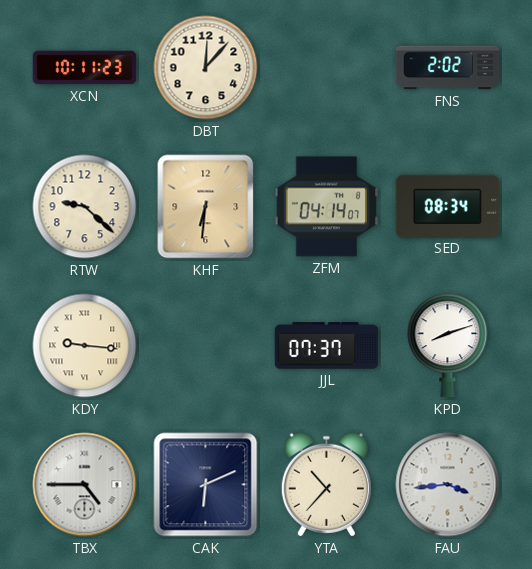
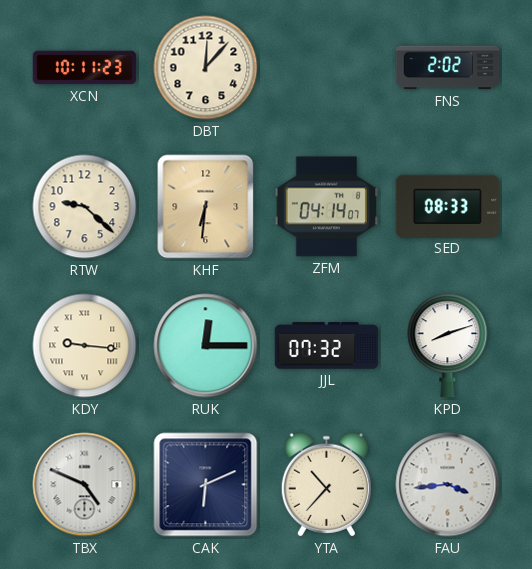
SED: 08:34 -> 08:33
RUK: none -> 12:15
JJL: 07:37 -> 07:32
TBX: 4:45 -> 4:49
